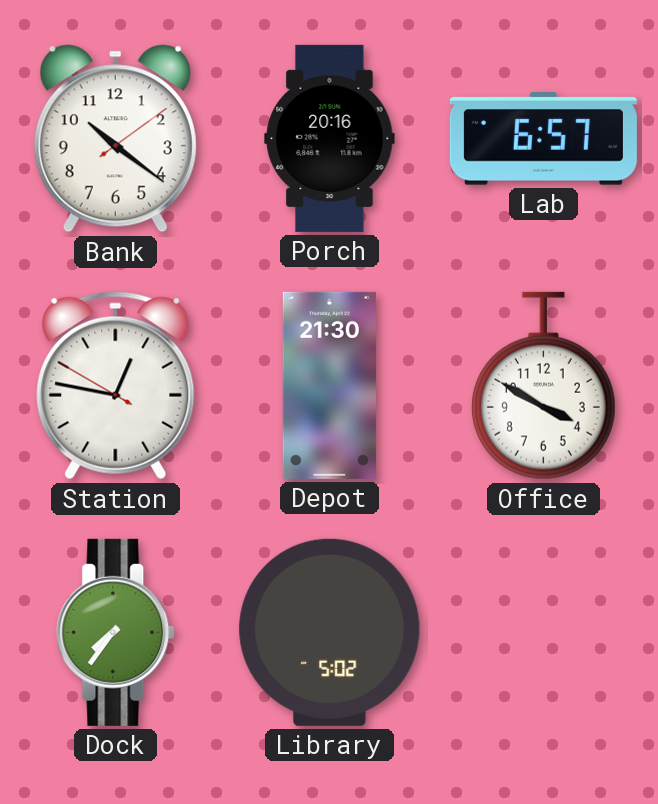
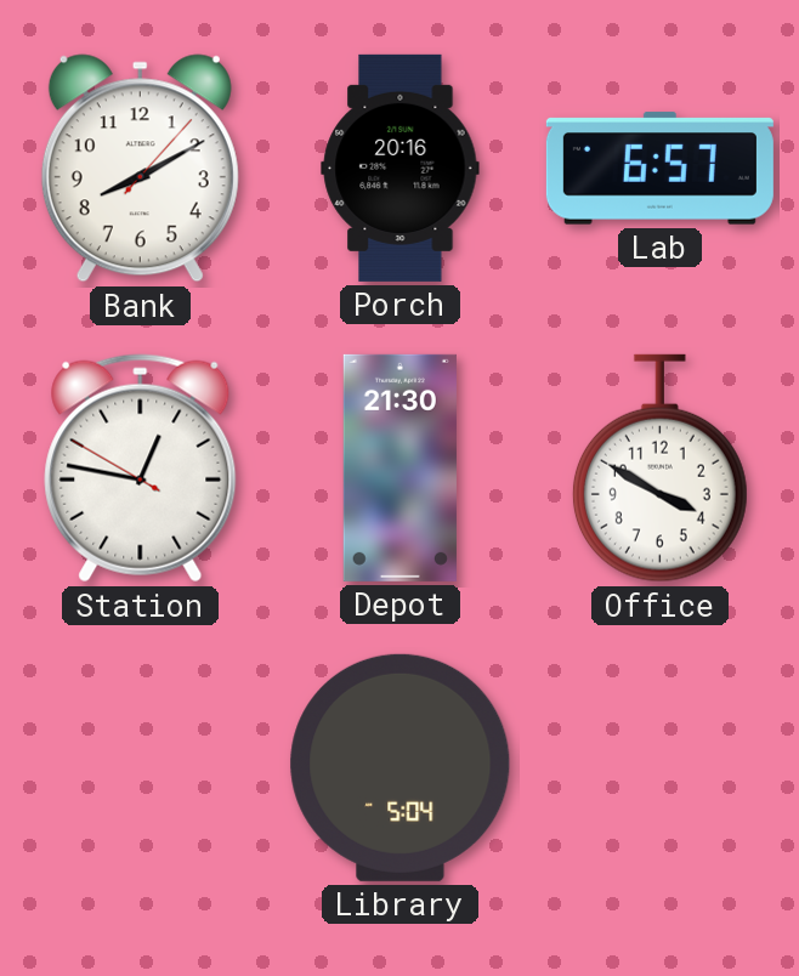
Bank: 10:21 -> 8:10
Dock: 7:36 -> none
Library: 5:02 -> 5:04
